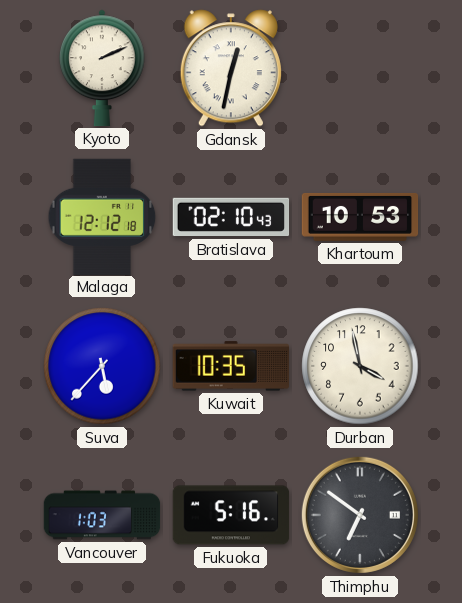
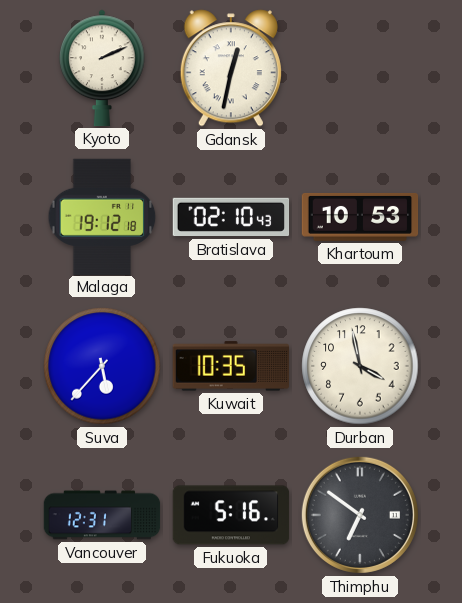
Malaga: 12:12 -> 19:12
Vancouver: 1:03 -> 12:31
